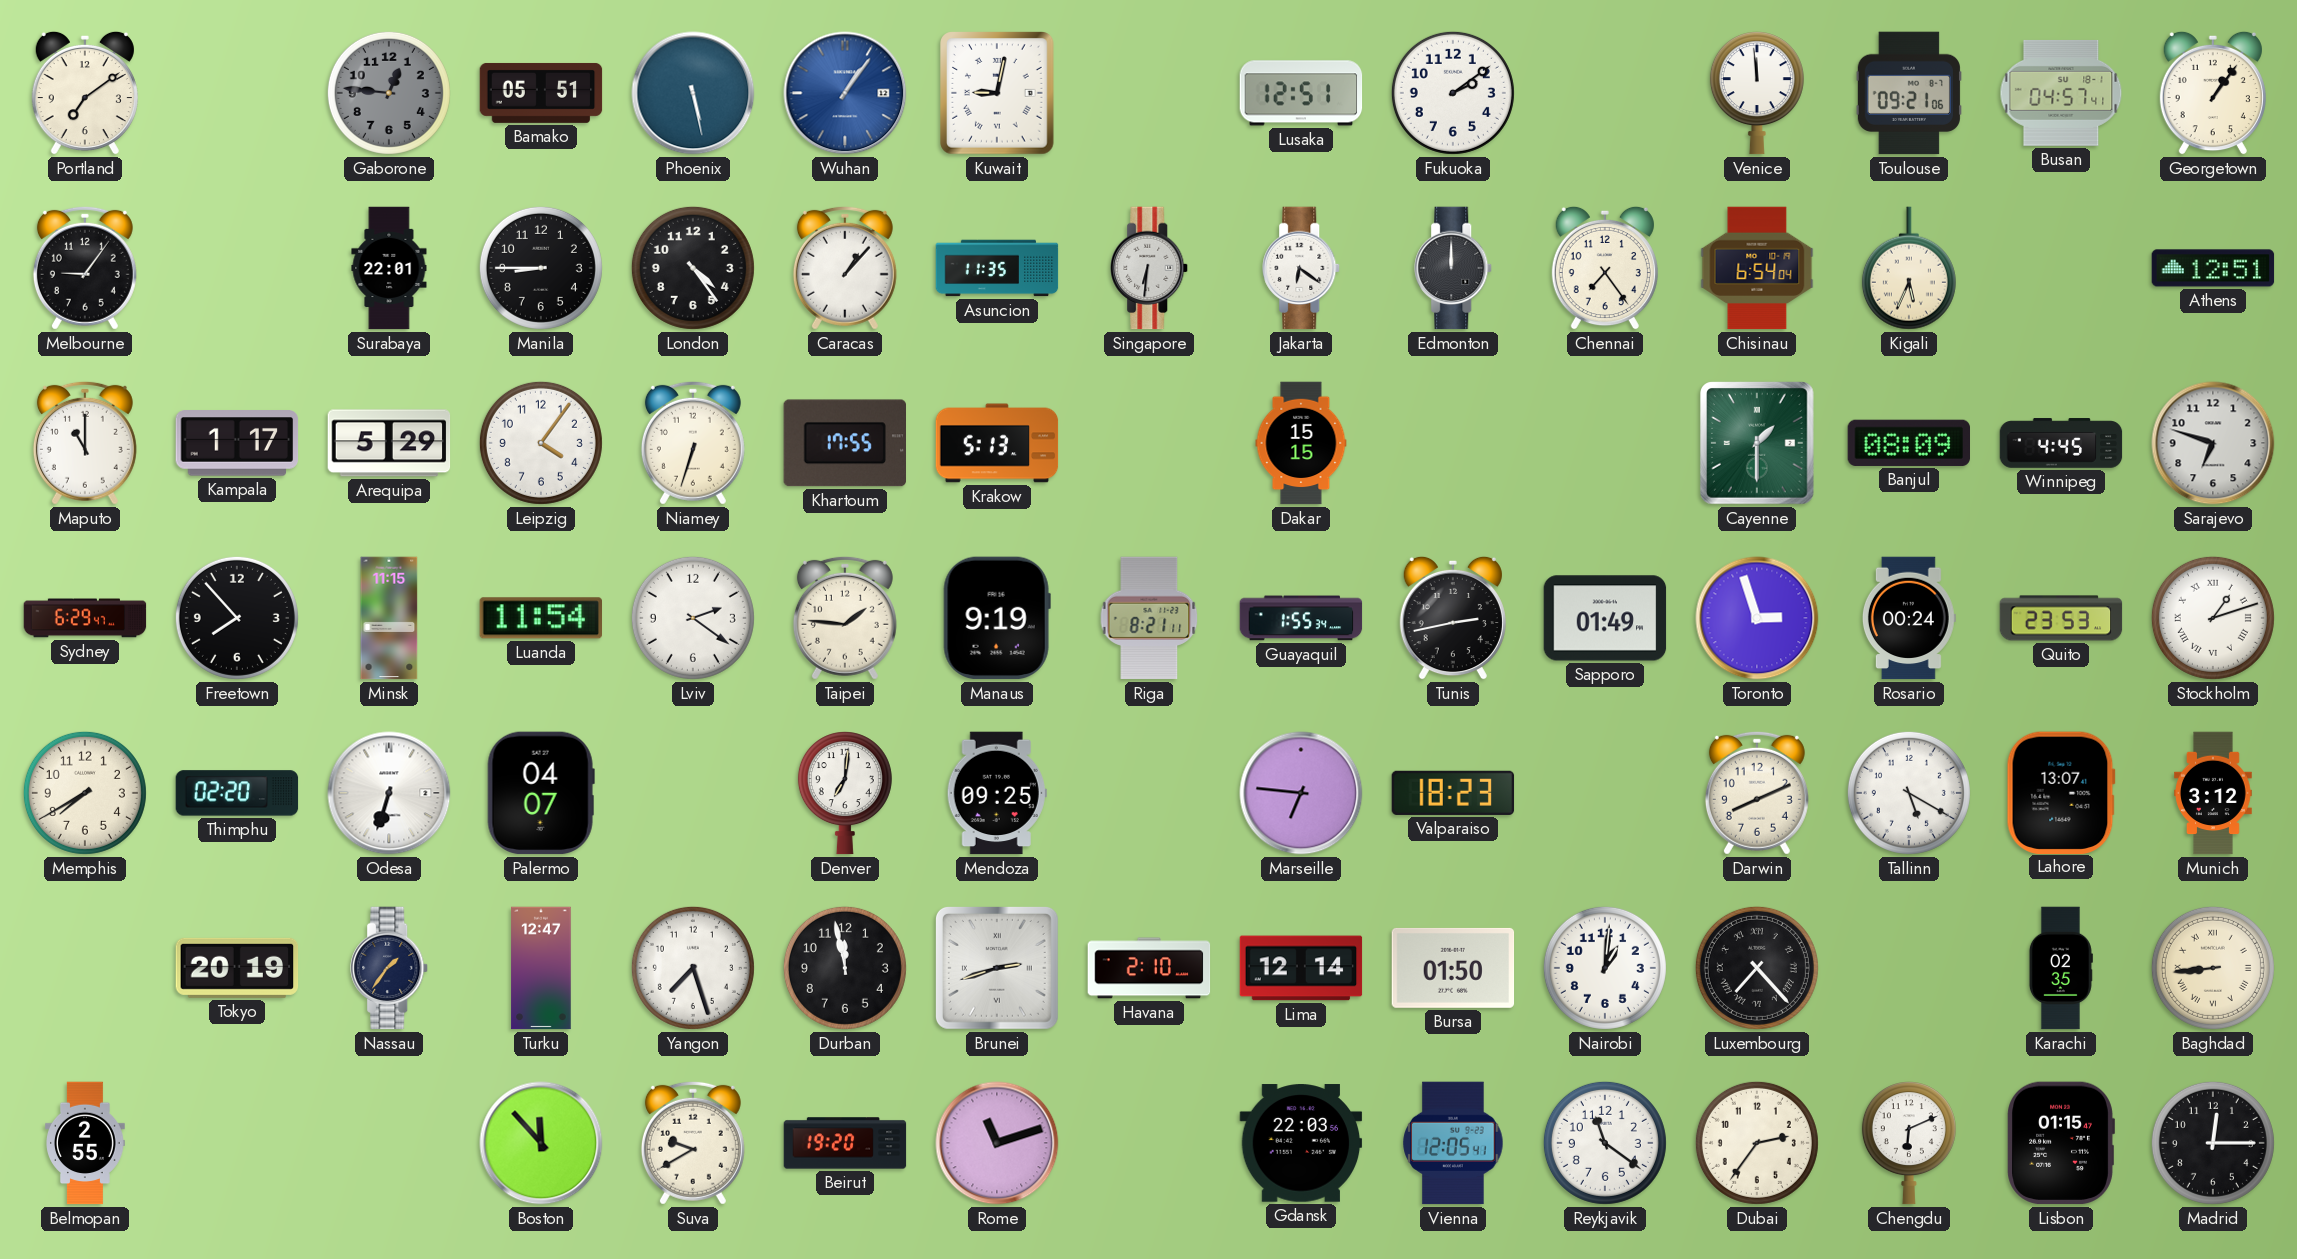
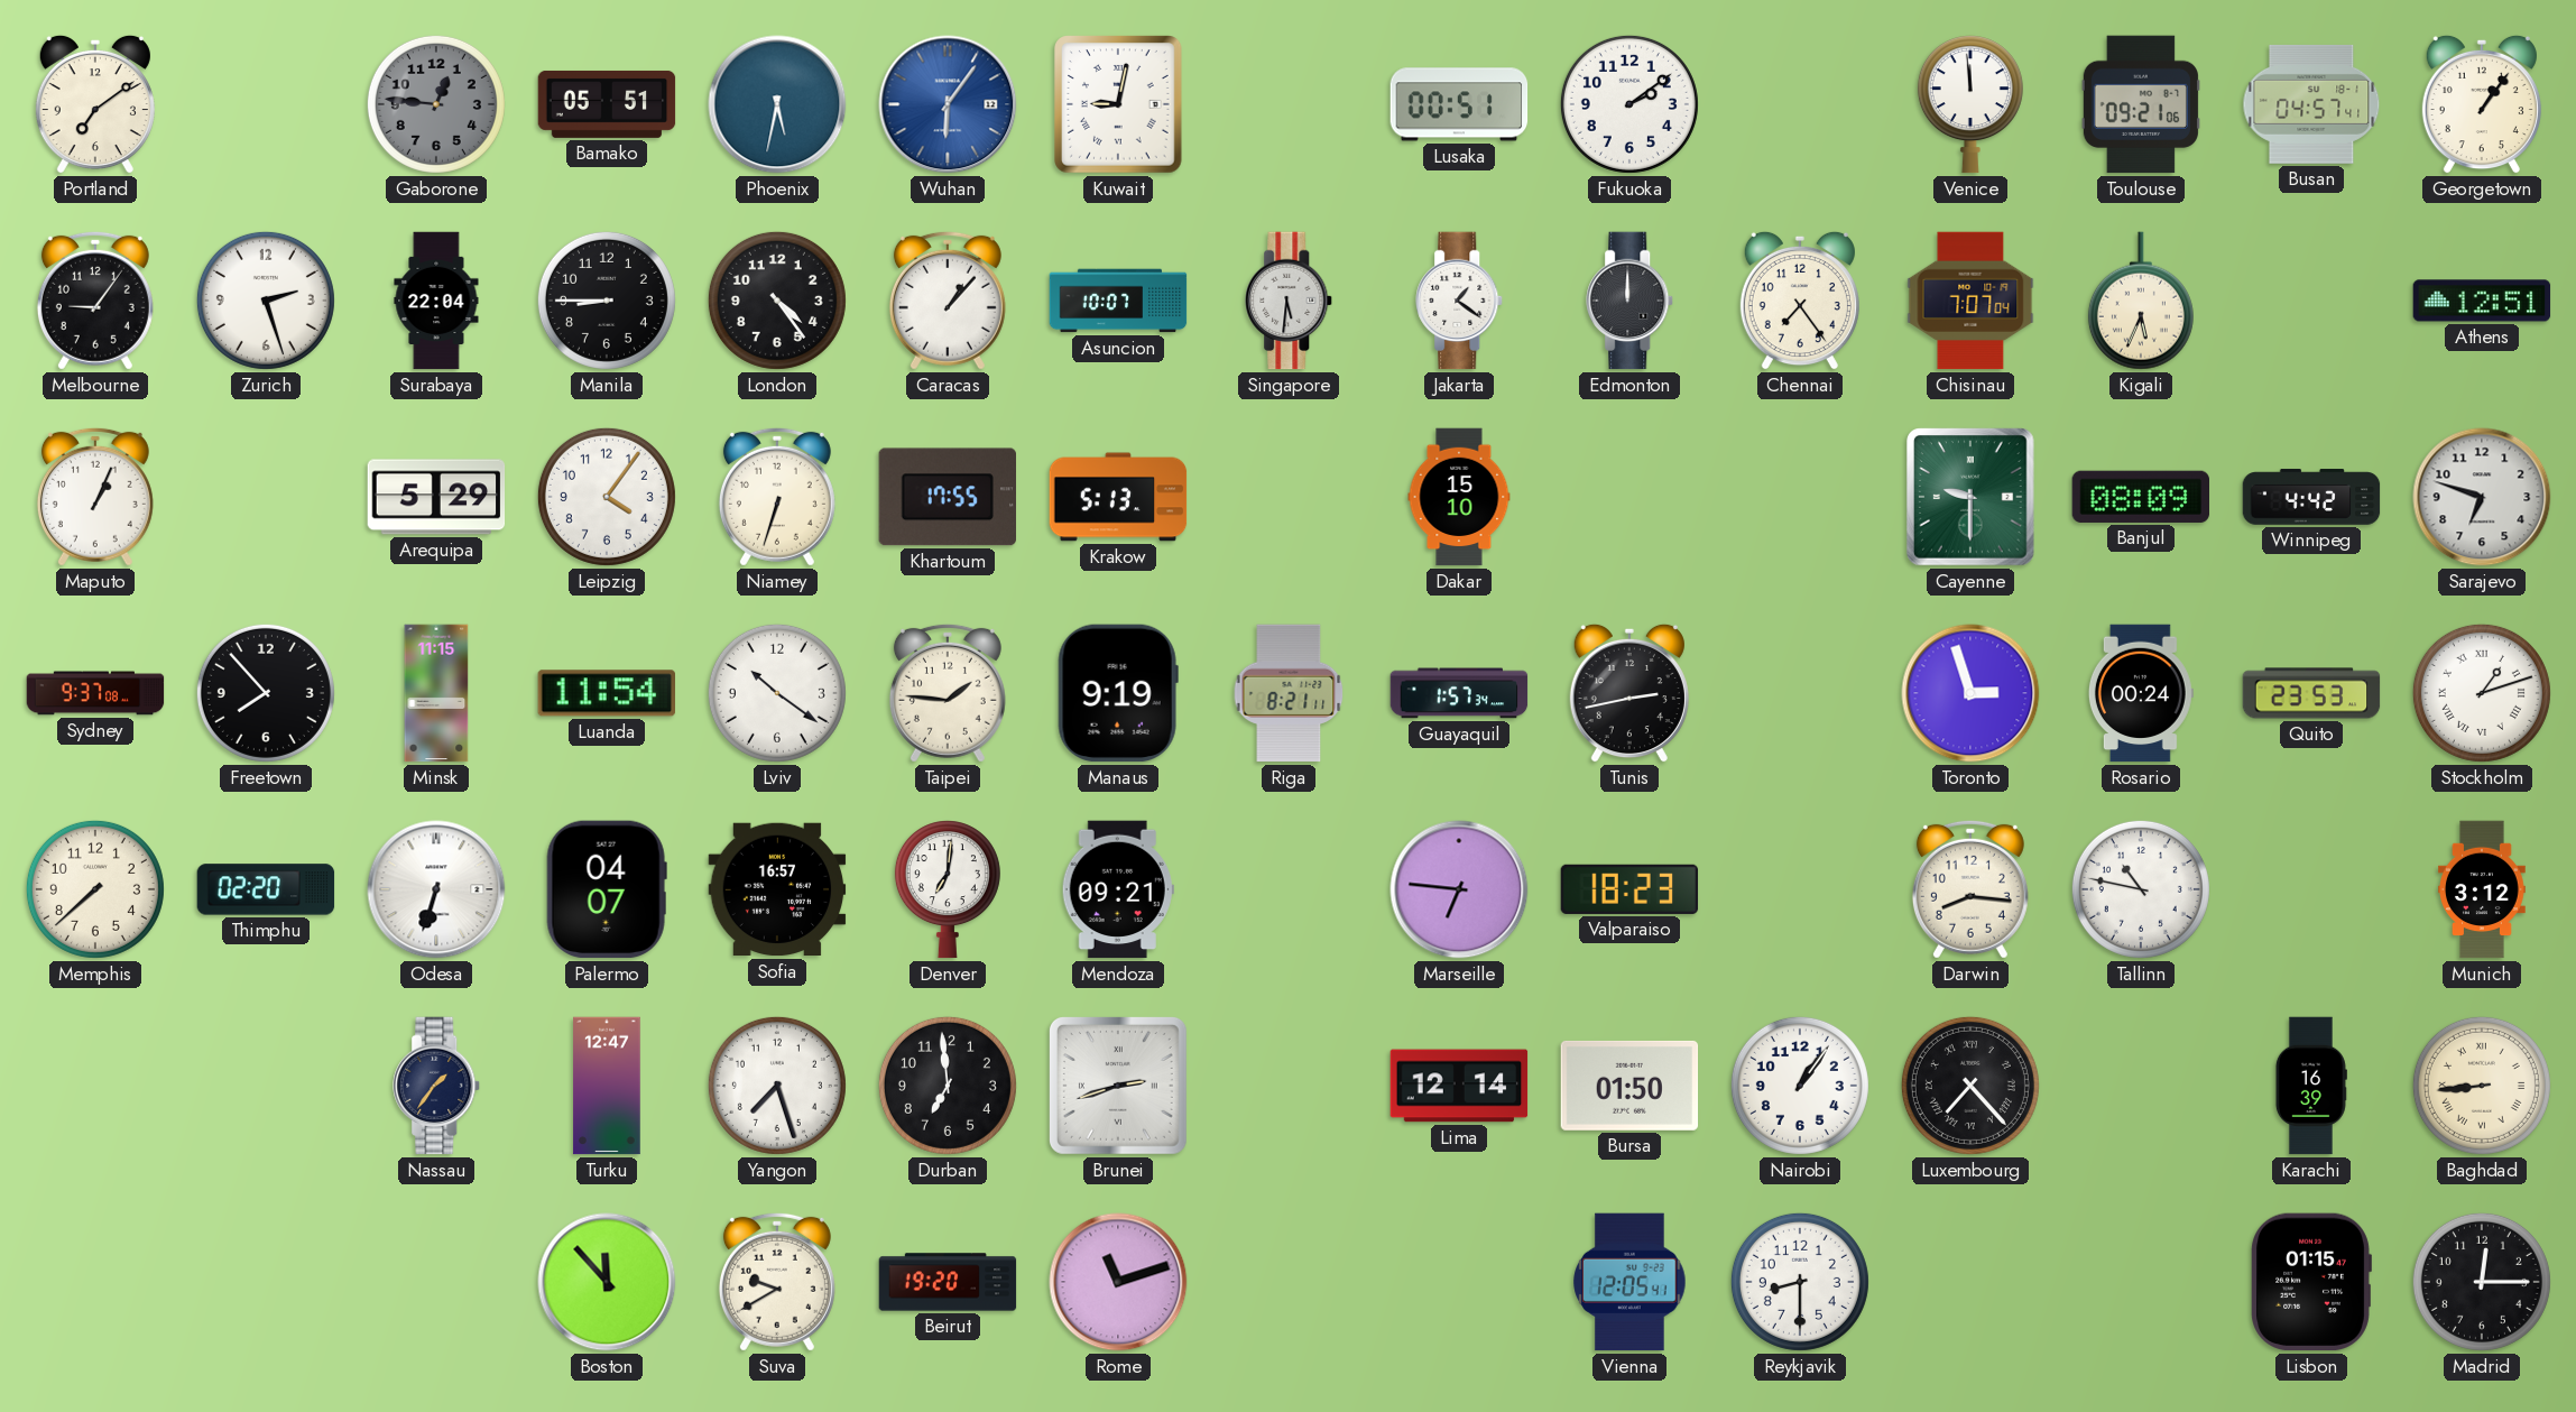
Phoenix: 5:28 -> 5:32
Wuhan: 1:06 -> 6:06
Lusaka: 12:51 -> 00:51
Zurich: none -> 2:27
Surabaya: 22:01 -> 22:04
Asuncion: 11:35 -> 10:07
Singapore: 6:31 -> 5:31
Jakarta: 6:21 -> 1:21
Chisinau: 6:54 -> 7:07
Maputo: 11:00 -> 1:04
Kampala: 1:17 -> none
Dakar: 15:15 -> 15:10
Cayenne: 1:30 -> 9:30
Winnipeg: 4:45 -> 4:42
Sydney: 6:29 -> 9:37
Lviv: 2:21 -> 10:21
Guayaquil: 1:55 -> 1:57
Sapporo: 01:49 -> none
Memphis: 7:40 -> 7:38
Sofia: none -> 16:57
Mendoza: 09:25 -> 09:21
Darwin: 8:11 -> 8:16
Tallinn: 5:20 -> 10:47
Lahore: 13:07 -> none
Tokyo: 20:19 -> none
Durban: 11:58 -> 6:59
Havana: 2:10 -> none
Nairobi: 1:01 -> 1:06
Karachi: 02:35 -> 16:39
Belmopan: 2:55 -> none
Gdansk: 22:03 -> none
Reykjavik: 11:21 -> 8:30
Dubai: 2:36 -> none
Chengdu: 6:11 -> none
